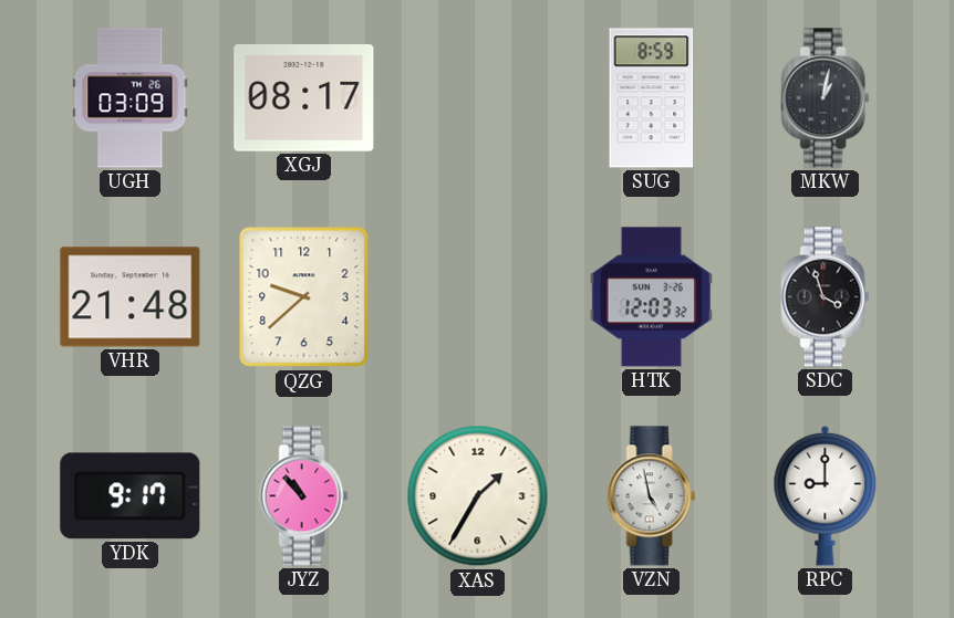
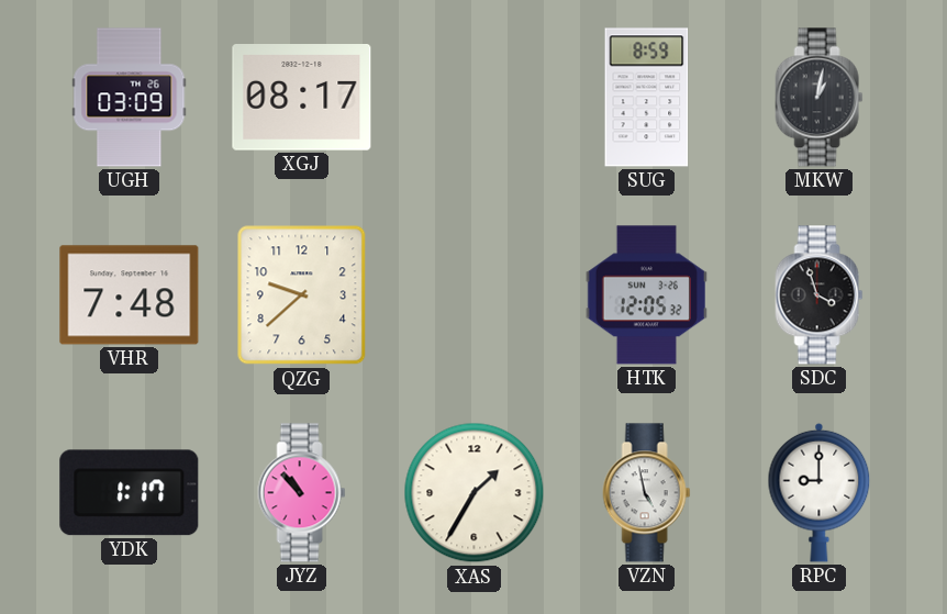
VHR: 21:48 -> 7:48
HTK: 12:03 -> 12:05
YDK: 9:17 -> 1:17
